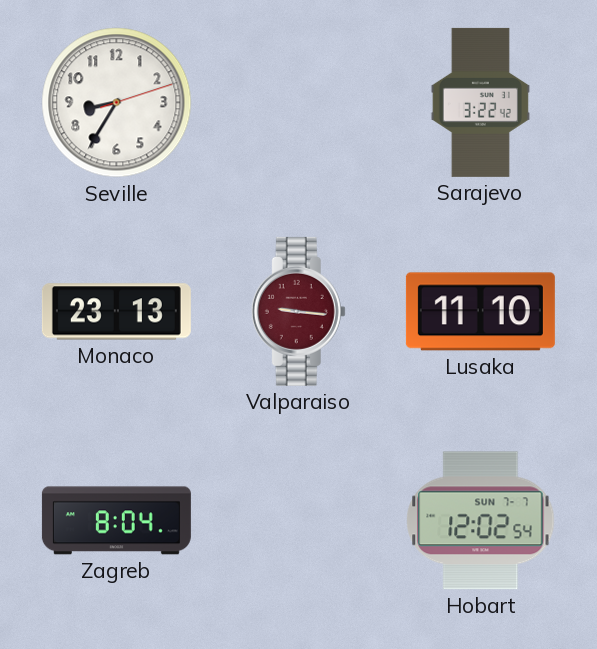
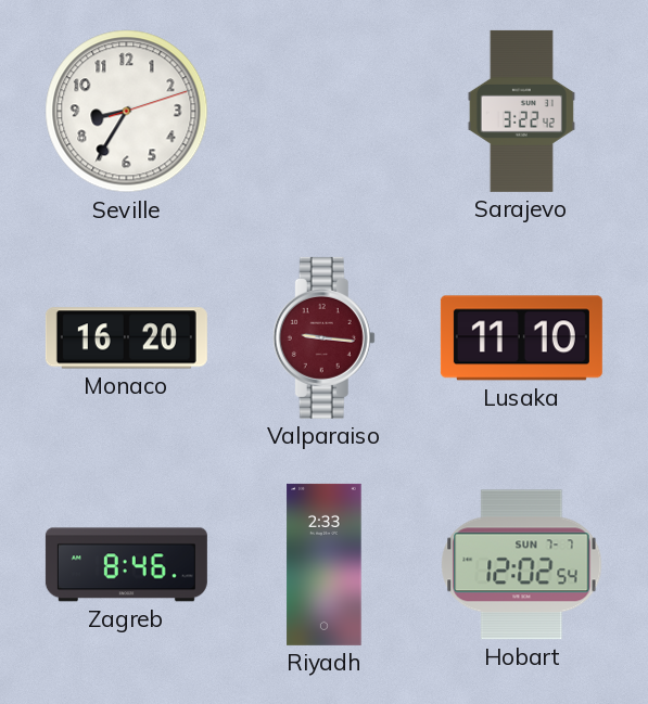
Monaco: 23:13 -> 16:20
Zagreb: 8:04 -> 8:46
Riyadh: none -> 2:33
